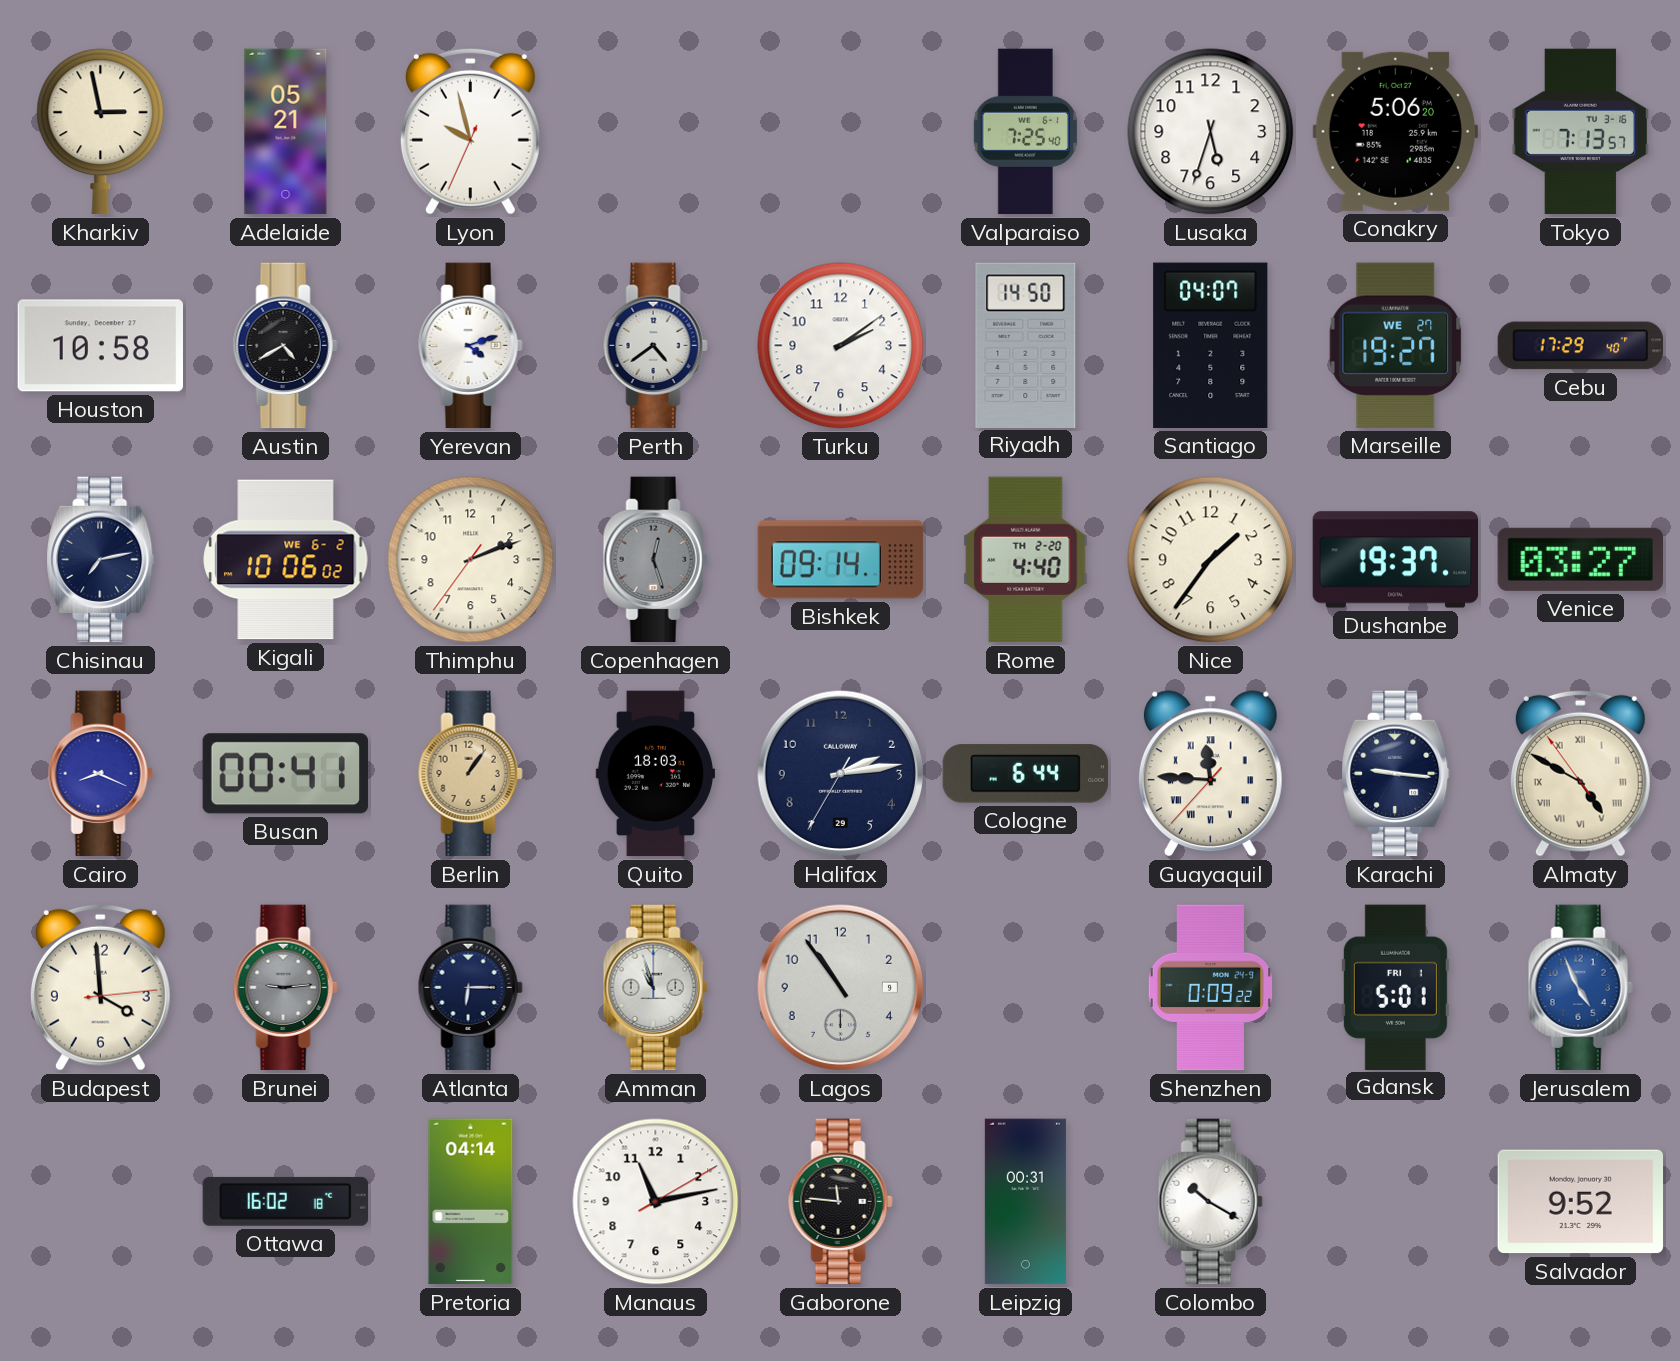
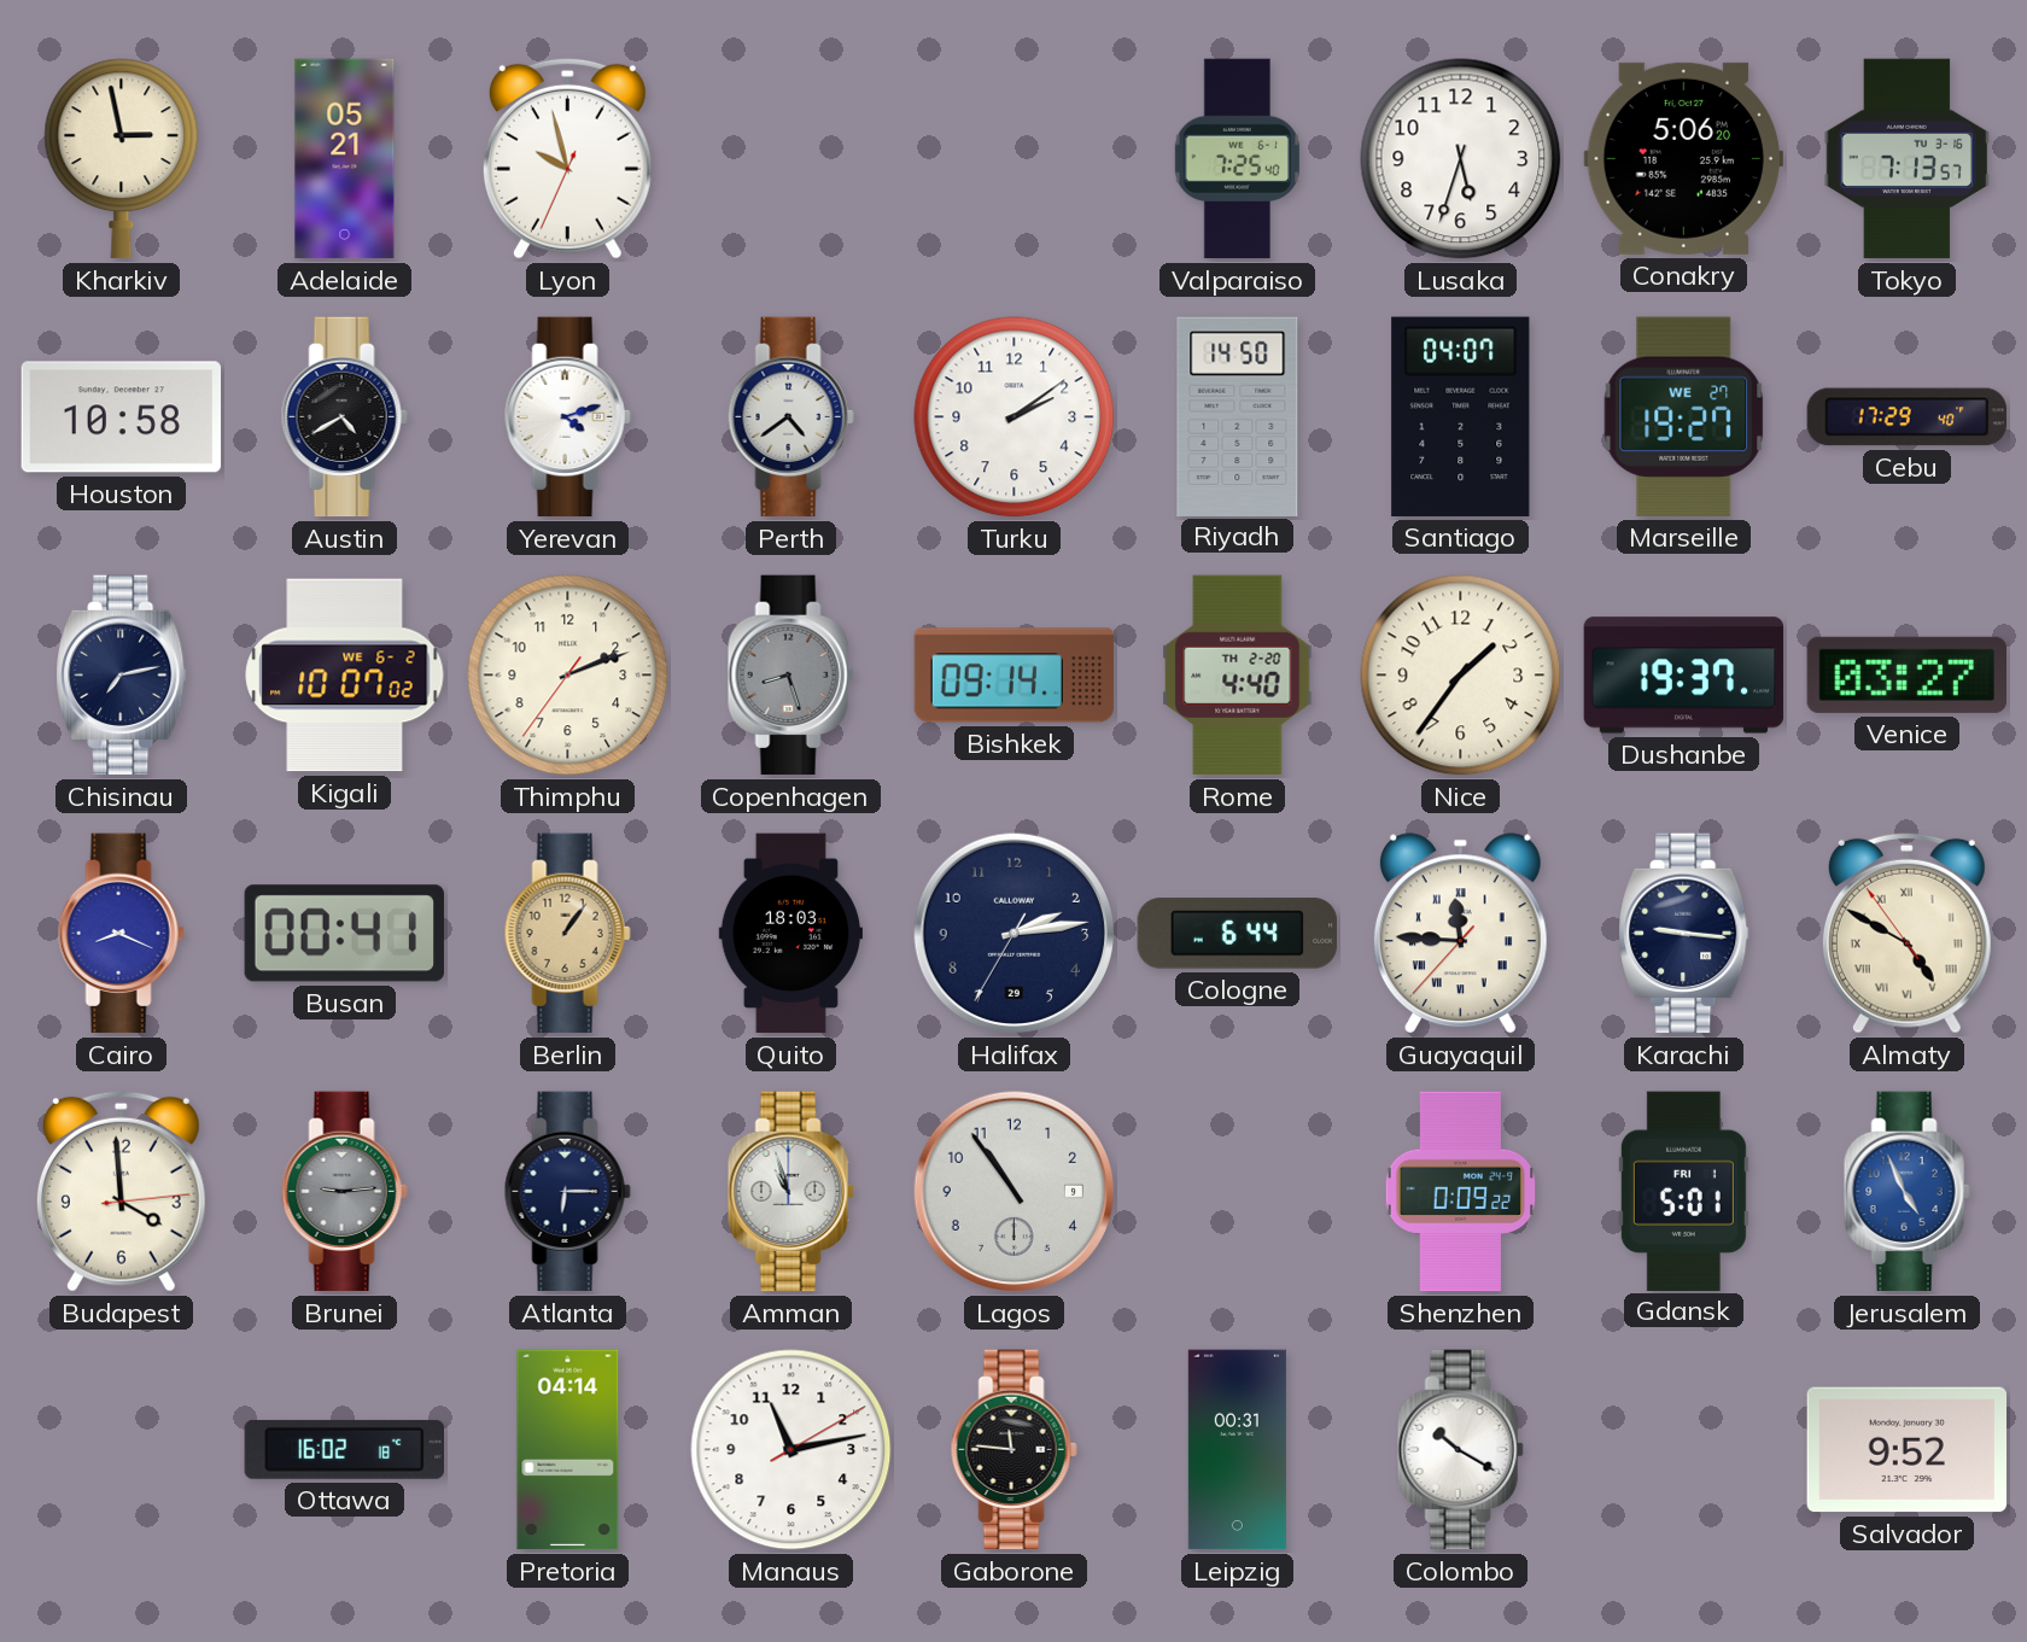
Kigali: 10:06 -> 10:07
Copenhagen: 12:27 -> 8:27
